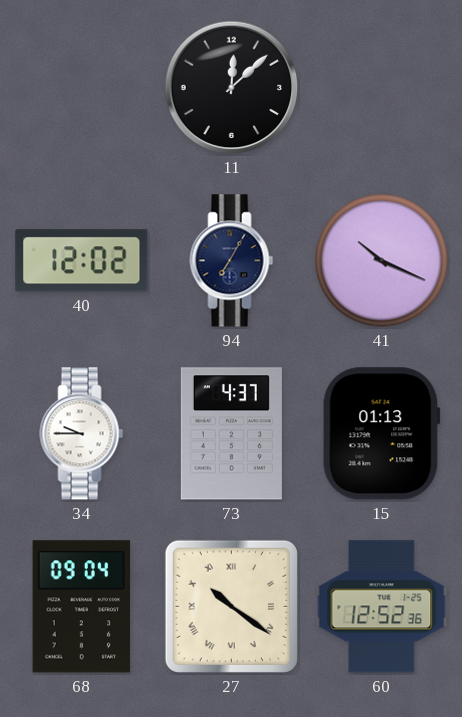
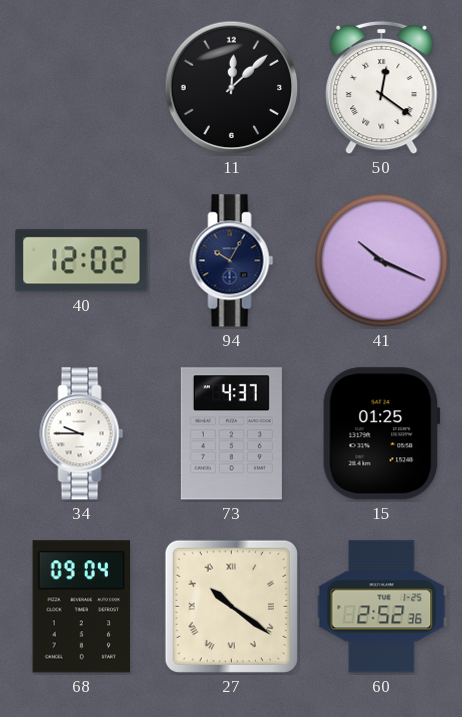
50: none -> 12:21
94: 7:05 -> 10:05
15: 01:13 -> 01:25
60: 12:52 -> 2:52
